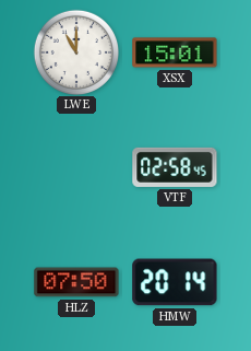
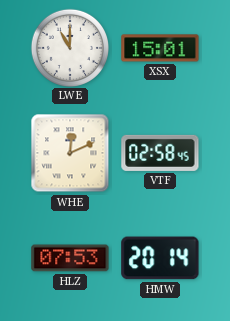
WHE: none -> 12:11
HLZ: 07:50 -> 07:53
